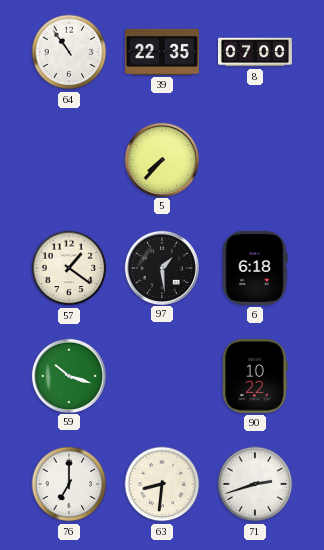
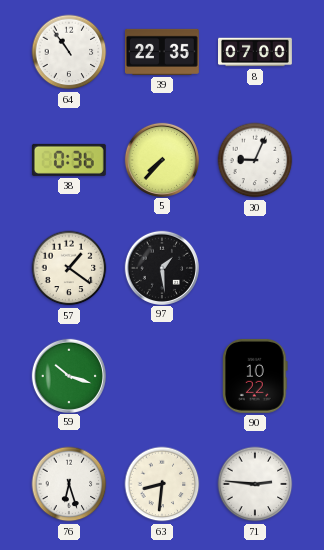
38: none -> 0:36
30: none -> 9:04
6: 6:18 -> none
76: 7:00 -> 6:27
71: 2:42 -> 2:46
